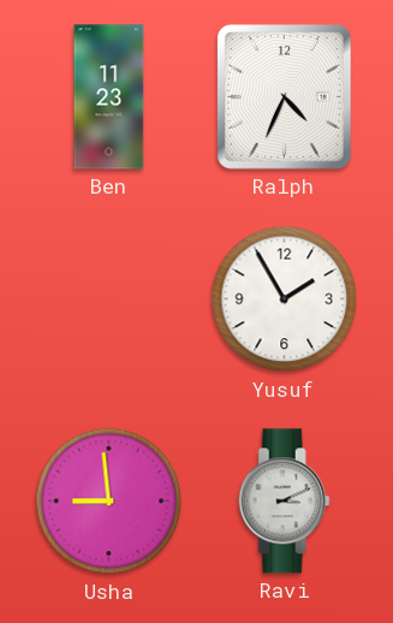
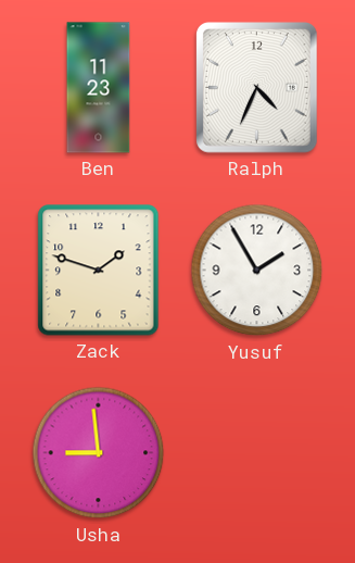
Zack: none -> 1:48
Ravi: 3:11 -> none
